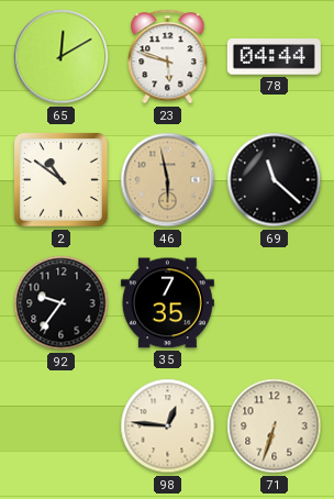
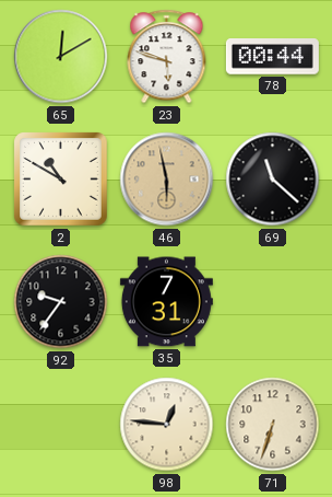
78: 04:44 -> 00:44
2: 10:51 -> 10:50
35: 7:35 -> 7:31
